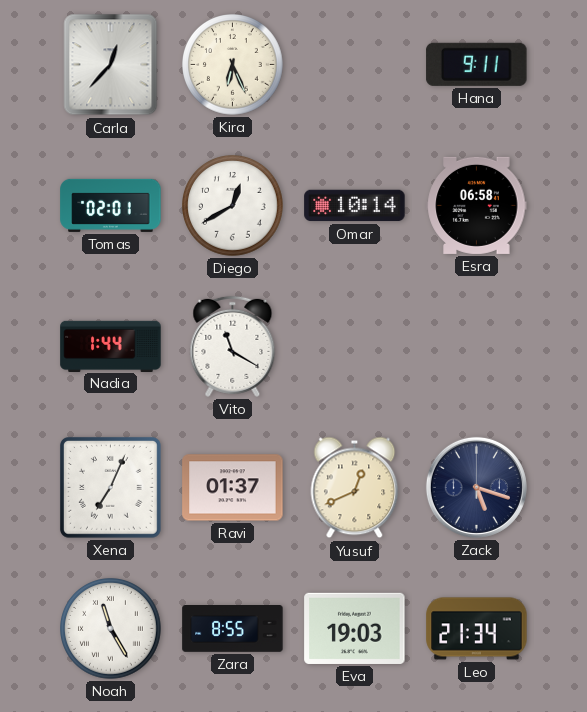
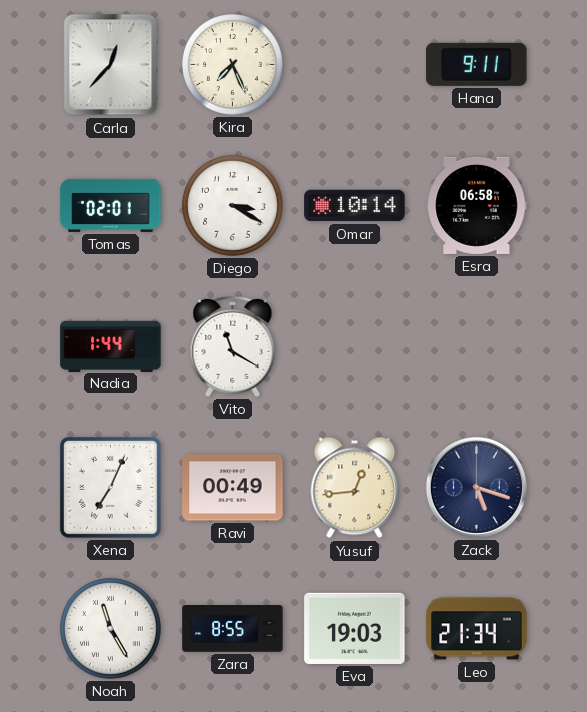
Kira: 6:26 -> 7:26
Diego: 12:40 -> 3:20
Ravi: 01:37 -> 00:49
Yusuf: 12:41 -> 12:44
